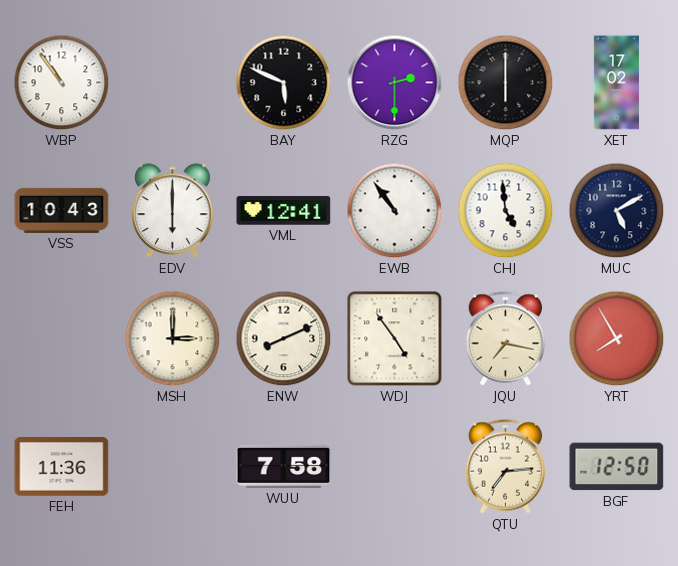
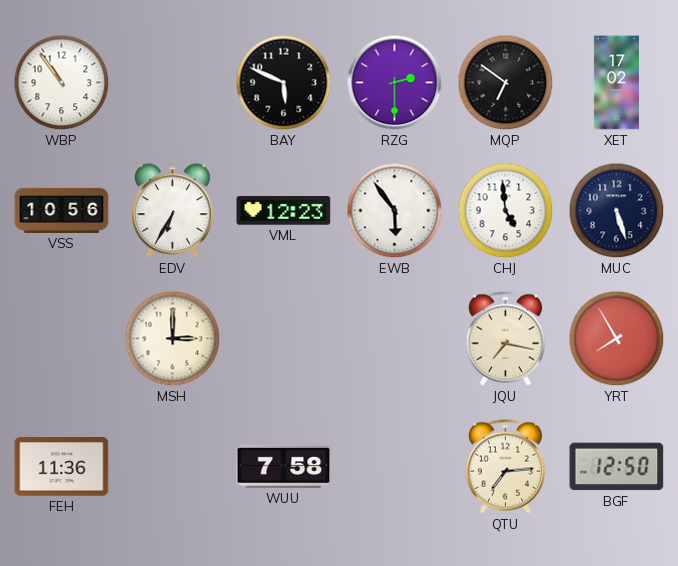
MQP: 6:00 -> 6:51
VSS: 10:43 -> 10:56
EDV: 6:00 -> 6:35
VML: 12:41 -> 12:23
EWB: 10:54 -> 5:54
MUC: 5:10 -> 5:27
ENW: 8:11 -> none
WDJ: 4:54 -> none
